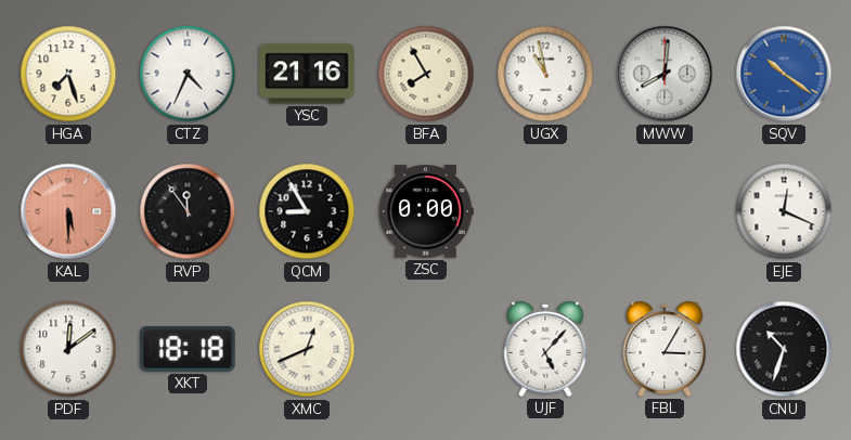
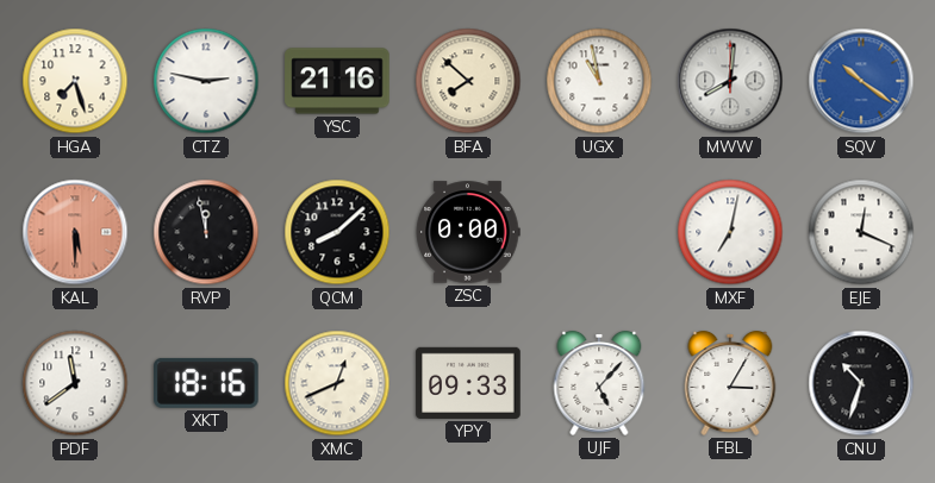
CTZ: 4:34 -> 2:47
BFA: 7:55 -> 7:52
RVP: 11:54 -> 11:58
QCM: 8:55 -> 8:08
MXF: none -> 7:02
PDF: 12:09 -> 11:39
XKT: 18:18 -> 18:16
YPY: none -> 09:33
